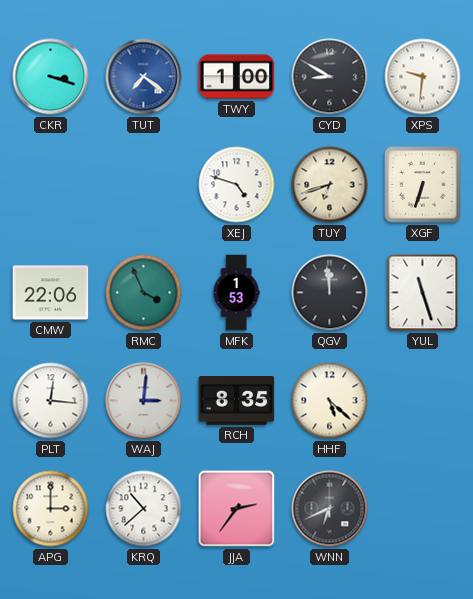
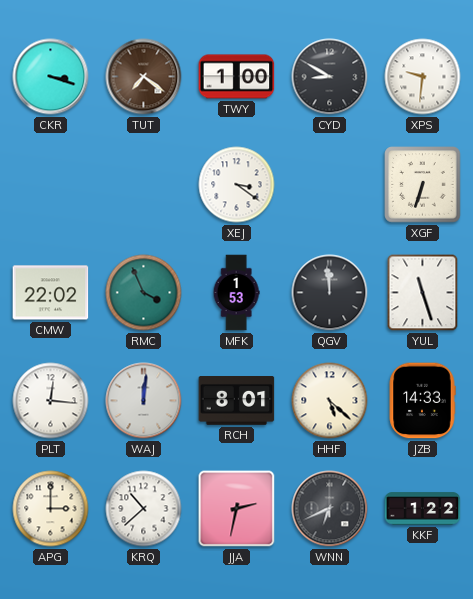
TUT dial: blue -> brown
XEJ: 4:48 -> 3:21
TUY: 6:42 -> none
CMW: 22:06 -> 22:02
WAJ: 3:01 -> 12:01
RCH: 8:35 -> 8:01
JZB: none -> 14:33
JJA: 2:36 -> 2:32
KKF: none -> 1:22
